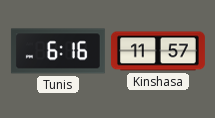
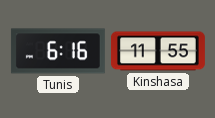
Kinshasa: 11:57 -> 11:55
